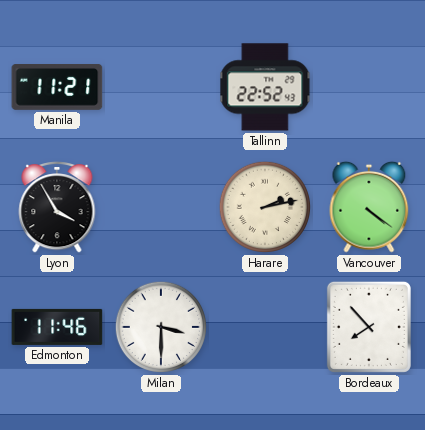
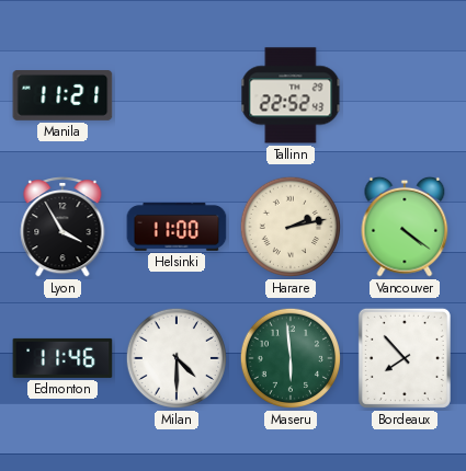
Helsinki: none -> 11:00
Milan: 3:30 -> 4:30
Maseru: none -> 5:59
